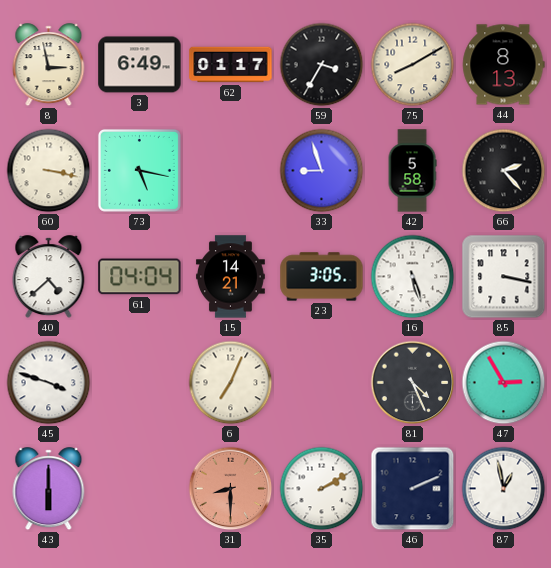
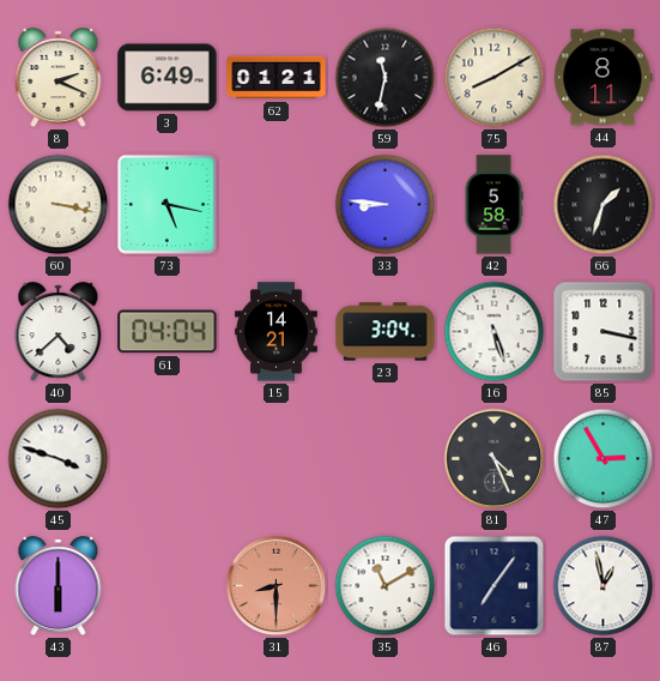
8: 2:58 -> 2:19
62: 01:17 -> 01:21
59: 3:35 -> 11:32
44: 8:13 -> 8:11
33: 8:57 -> 8:46
66: 2:23 -> 1:33
23: 3:05 -> 3:04
6: 7:04 -> none
35: 2:10 -> 11:10
46: 2:11 -> 7:06
